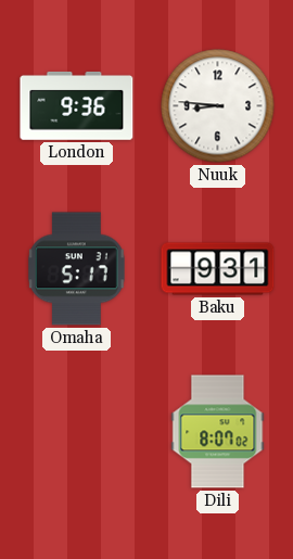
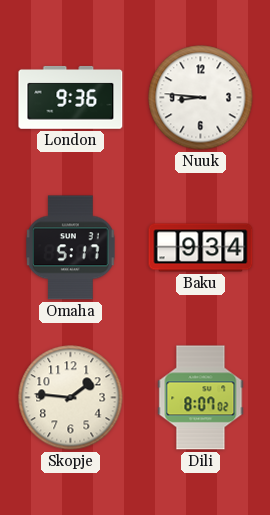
Baku: 9:31 -> 9:34
Skopje: none -> 1:46
